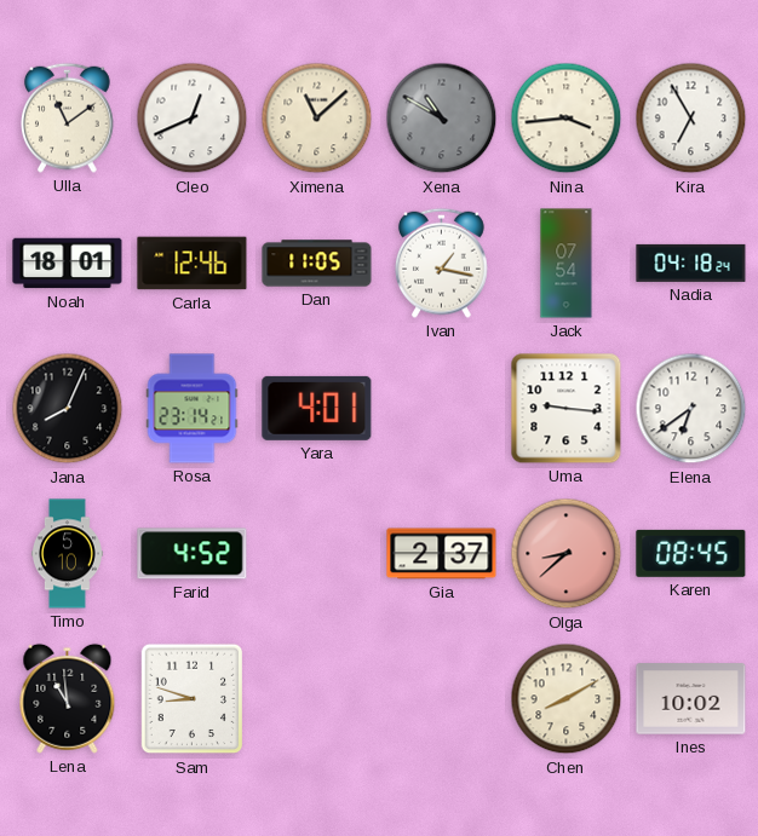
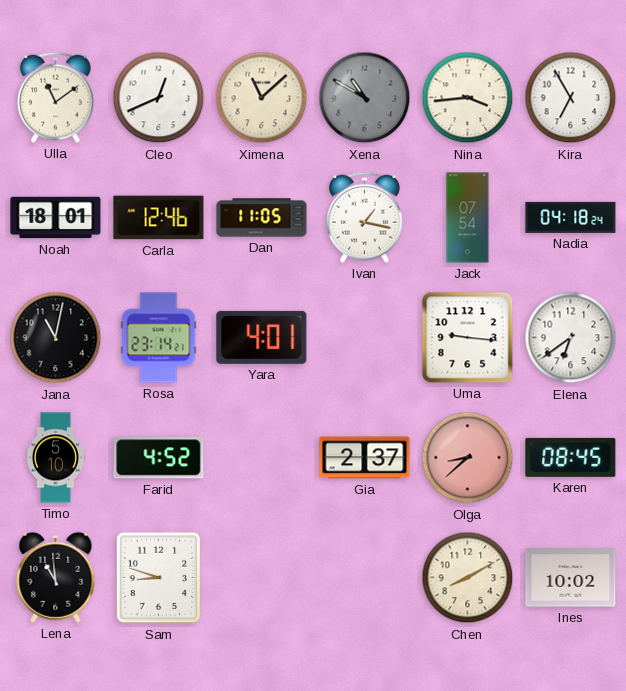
Jana: 8:04 -> 11:02
